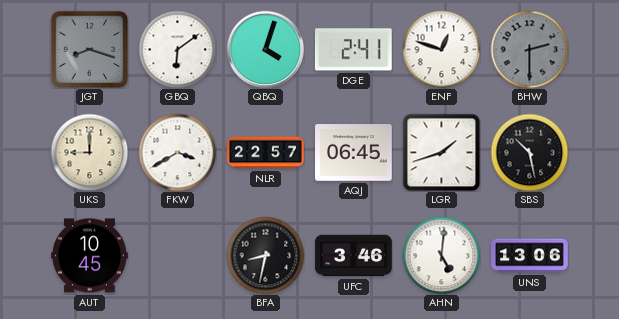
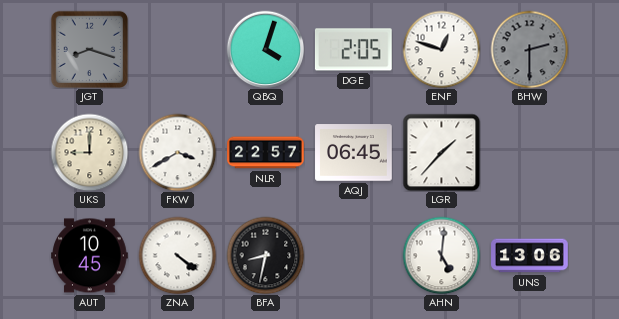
GBQ: 6:09 -> none
DGE: 2:41 -> 2:05
LGR: 1:42 -> 1:37
SBS: 10:28 -> none
ZNA: none -> 4:21
UFC: 3:46 -> none
